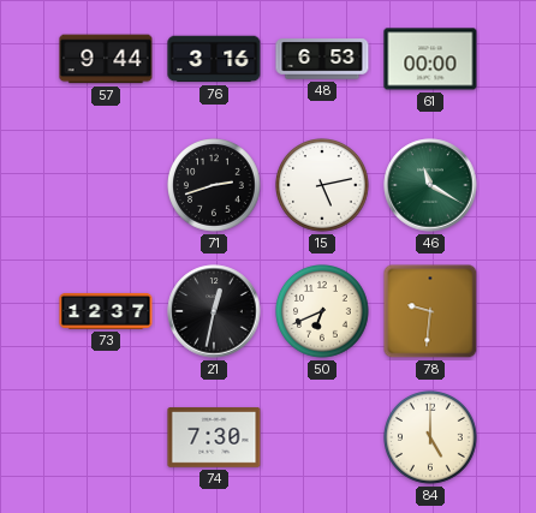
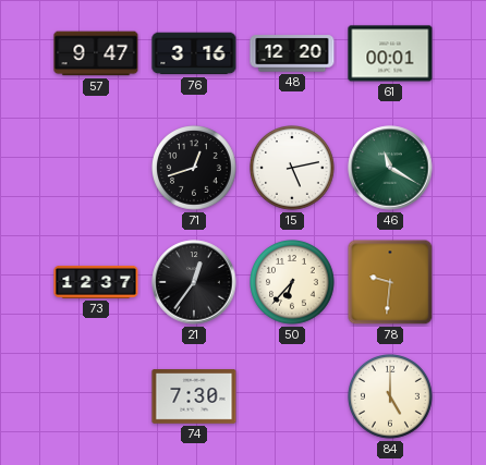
57: 9:44 -> 9:47
48: 6:53 -> 12:20
61: 00:00 -> 00:01
71: 2:42 -> 12:42
21: 12:32 -> 12:36
50: 6:41 -> 6:37
